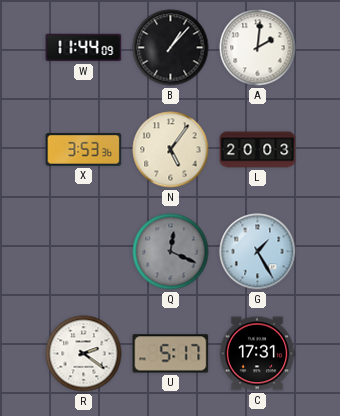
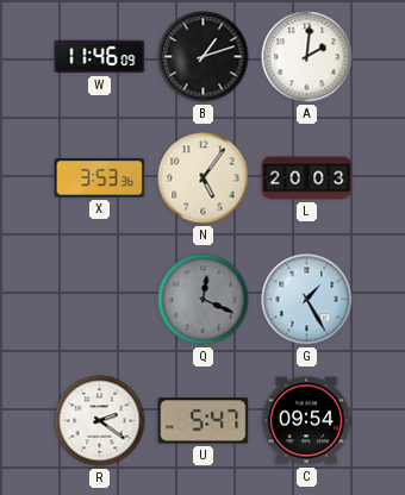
W: 11:44 -> 11:46
B: 1:07 -> 1:12
U: 5:17 -> 5:47
C: 17:31 -> 09:54
